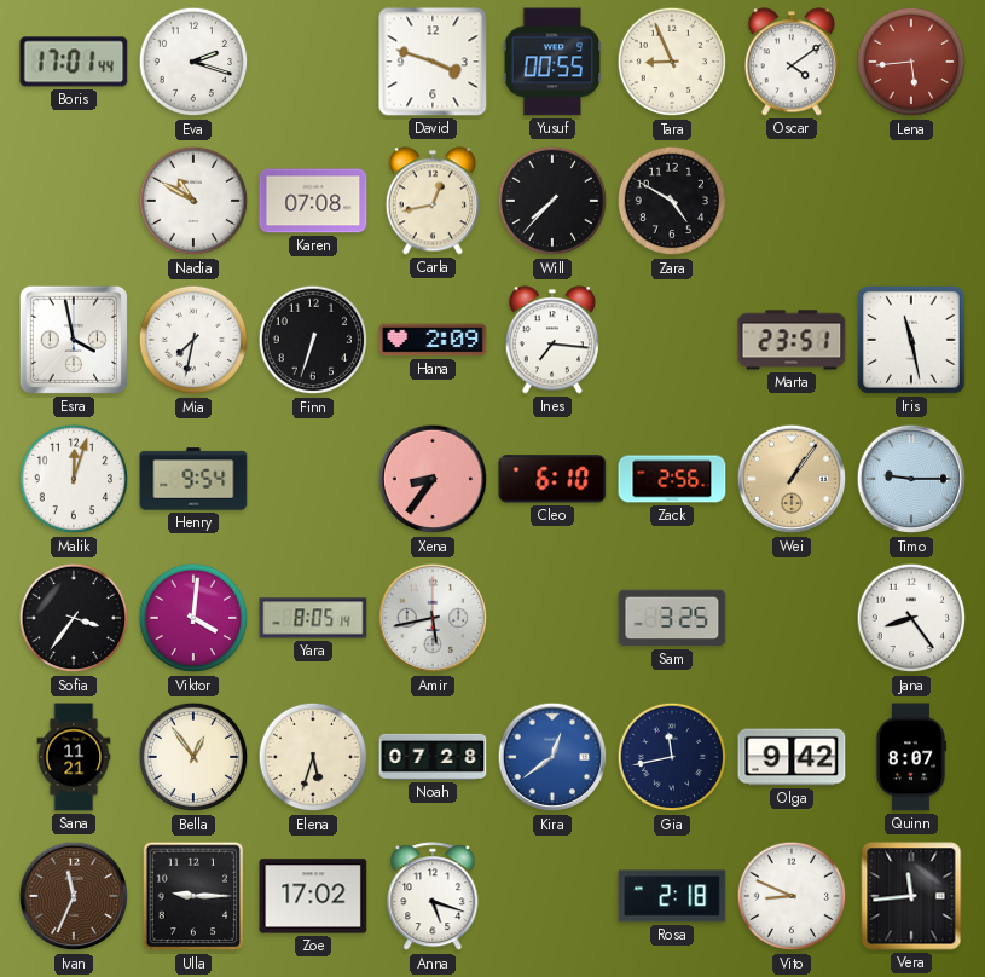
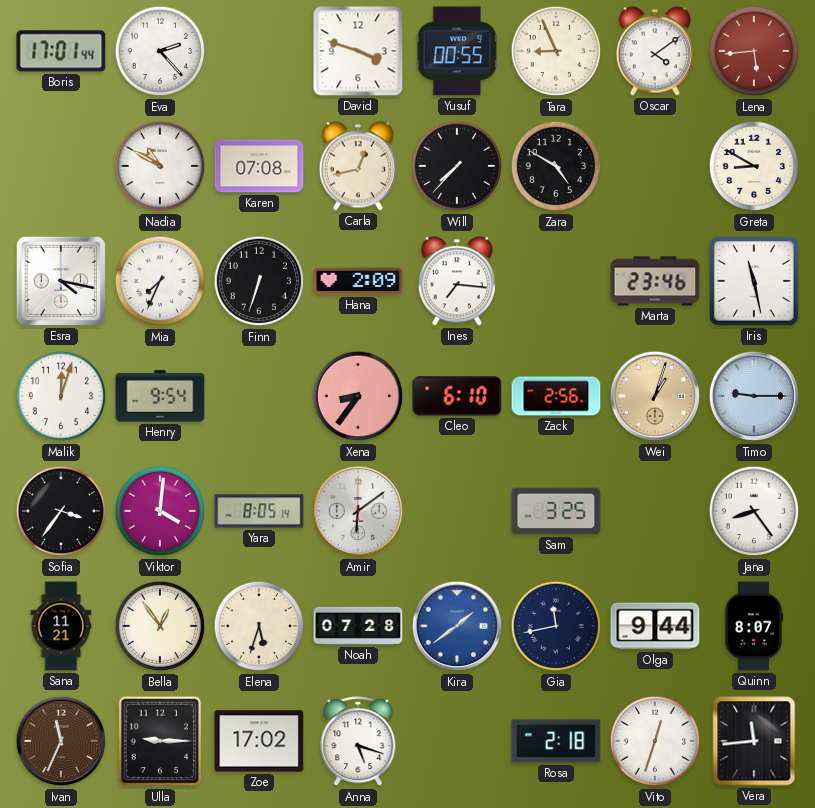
Eva: 2:18 -> 2:23
Greta: none -> 8:50
Esra: 3:58 -> 4:17
Mia: 7:32 -> 7:34
Marta: 23:51 -> 23:46
Wei: 1:06 -> 1:03
Amir: 5:43 -> 6:09
Kira: 12:39 -> 1:39
Olga: 9:42 -> 9:44
Vito: 8:49 -> 12:33
